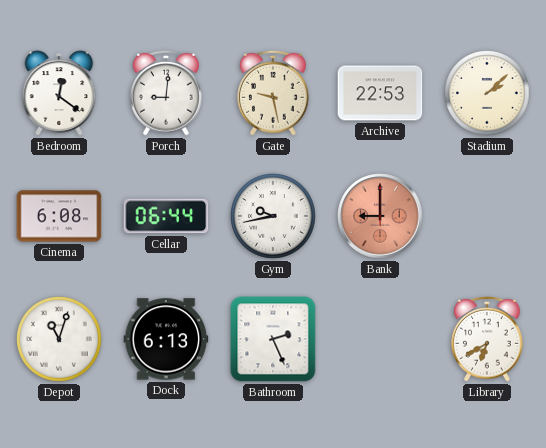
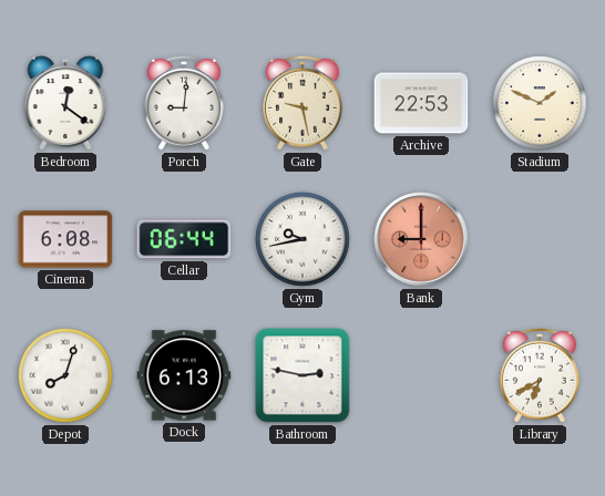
Stadium: 2:08 -> 1:49
Depot: 11:03 -> 8:03
Bathroom: 2:26 -> 2:47
